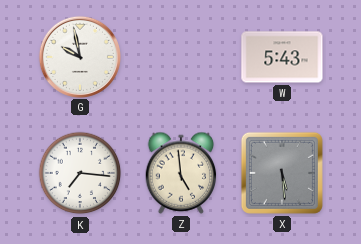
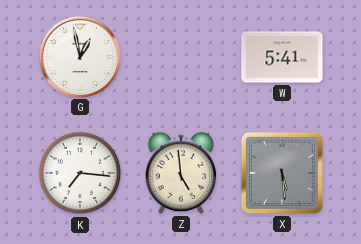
G: 9:58 -> 12:58
W: 5:43 -> 5:41
